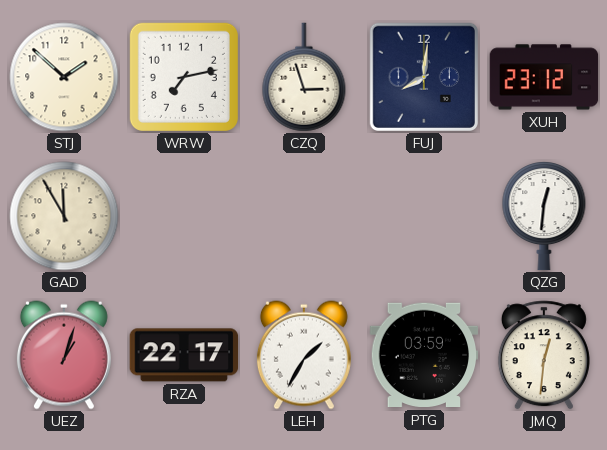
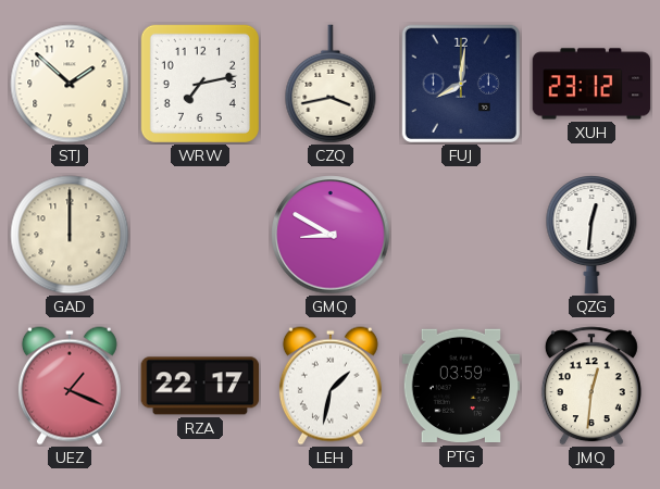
CZQ: 2:57 -> 3:43
GAD: 11:55 -> 12:00
GMQ: none -> 8:50
UEZ: 1:03 -> 1:19
LEH: 1:35 -> 1:32
